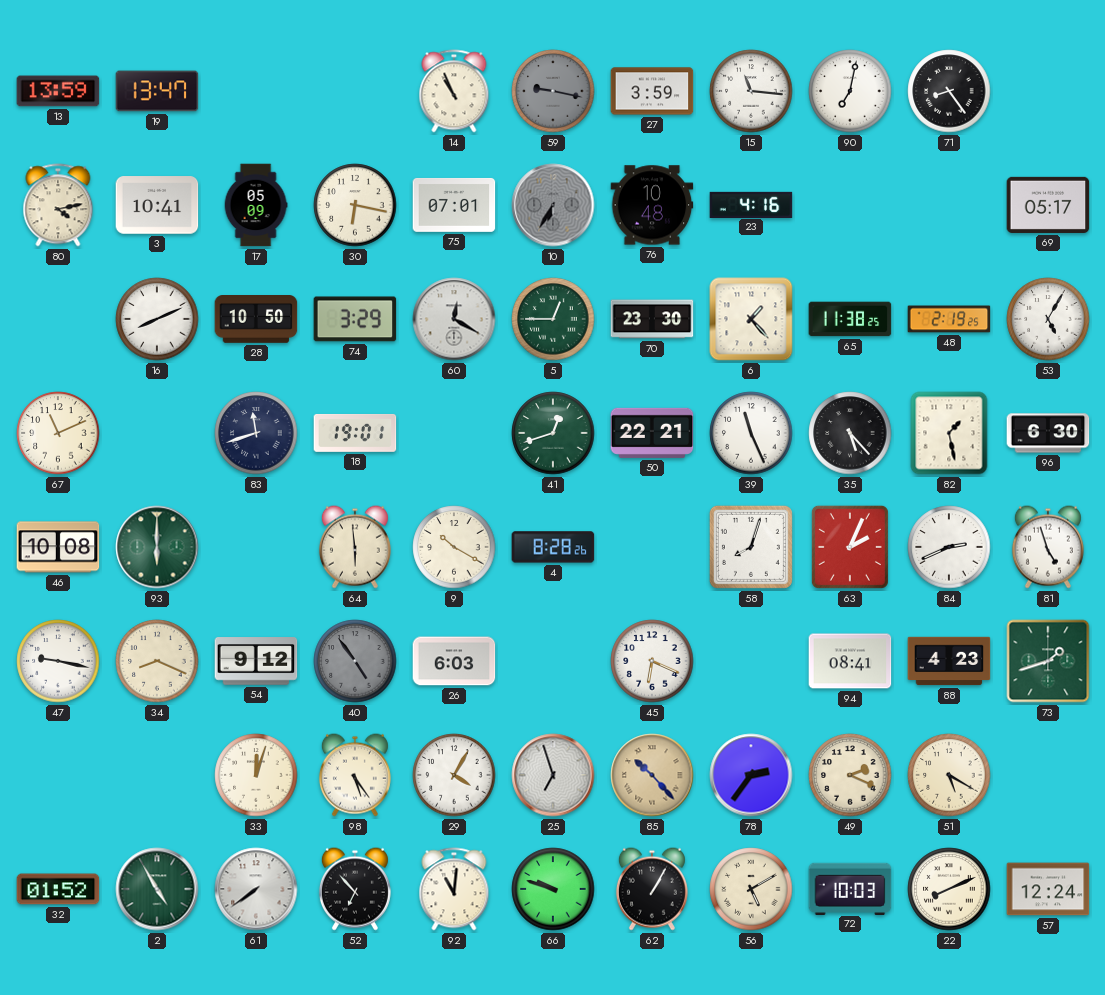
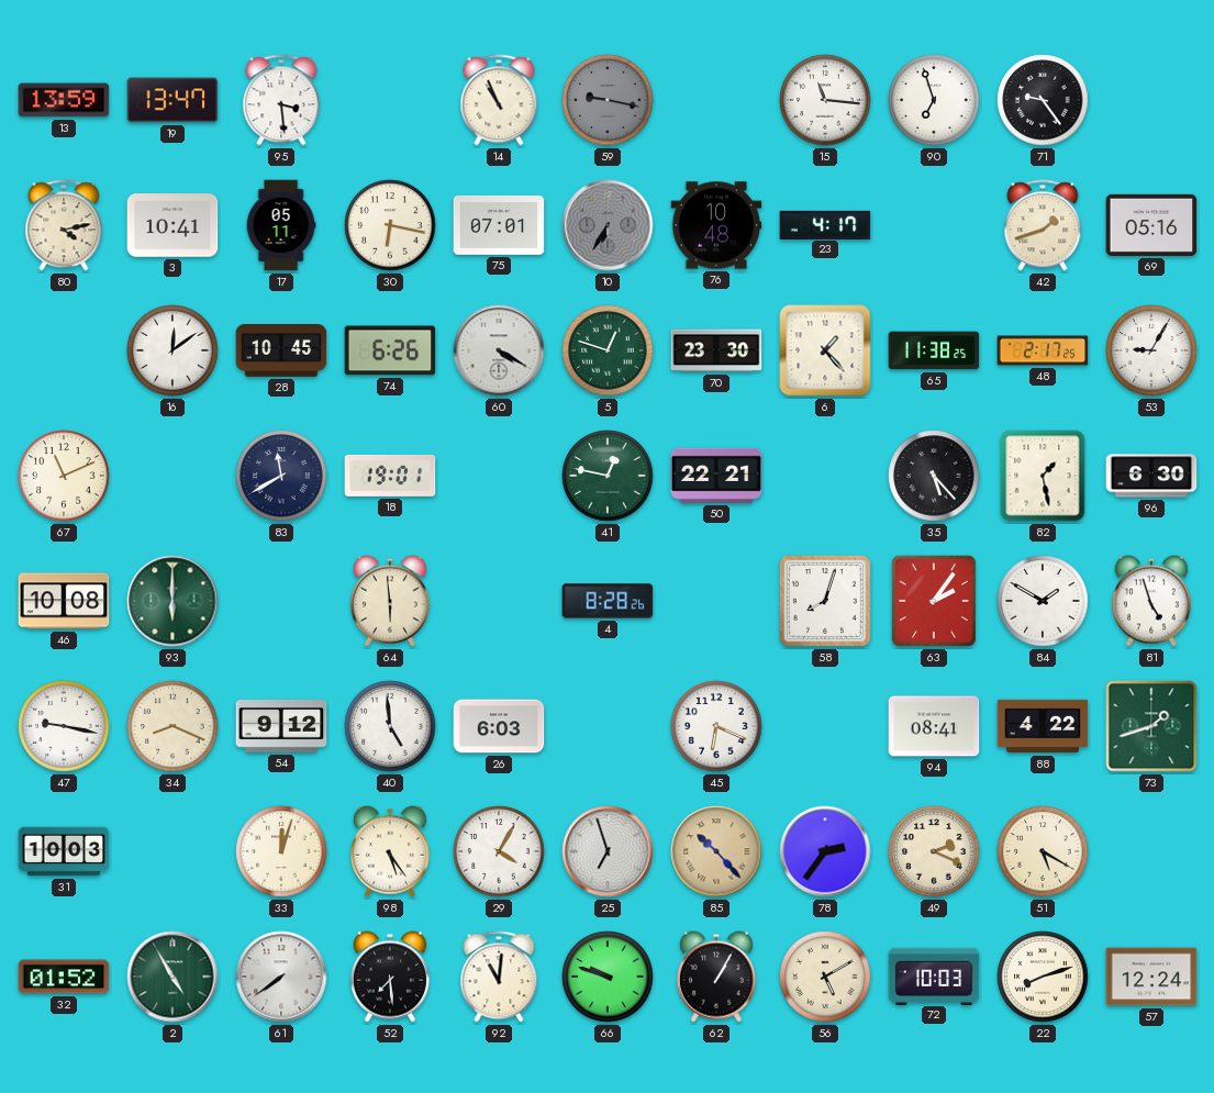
95: none -> 3:29
27: 3:59 -> none
90: 7:02 -> 6:57
71: 8:24 -> 9:24
17: 05:09 -> 05:11
23: 4:16 -> 4:17
42: none -> 1:42
69: 05:17 -> 05:16
16: 8:11 -> 12:09
28: 10:50 -> 10:45
74: 3:29 -> 6:26
60: 12:20 -> 4:20
5: 12:45 -> 12:48
48: 2:19 -> 2:17
53: 5:05 -> 9:05
83: 11:42 -> 11:40
41: 12:42 -> 12:47
39: 11:26 -> none
9: 10:20 -> none
63: 2:04 -> 2:06
84: 2:41 -> 1:50
40: 4:54 -> 4:59
40 dial: grey -> white
88: 4:23 -> 4:22
31: none -> 10:03
52: 6:53 -> 7:29
22: 8:11 -> 8:12
